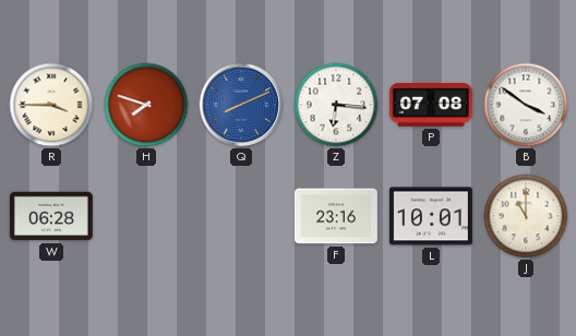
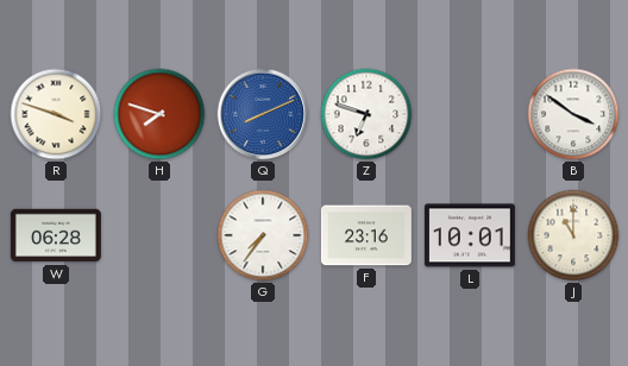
R: 3:45 -> 3:48
Z: 6:16 -> 6:48
P: 07:08 -> none
G: none -> 7:36
